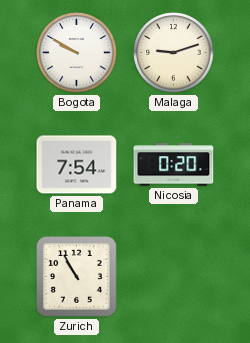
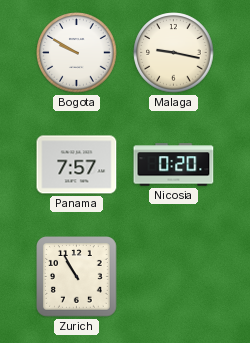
Malaga: 9:12 -> 9:17
Panama: 7:54 -> 7:57
